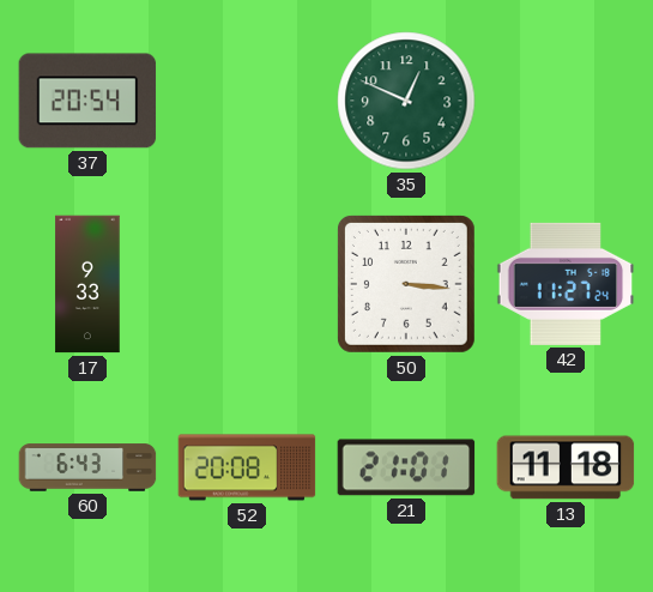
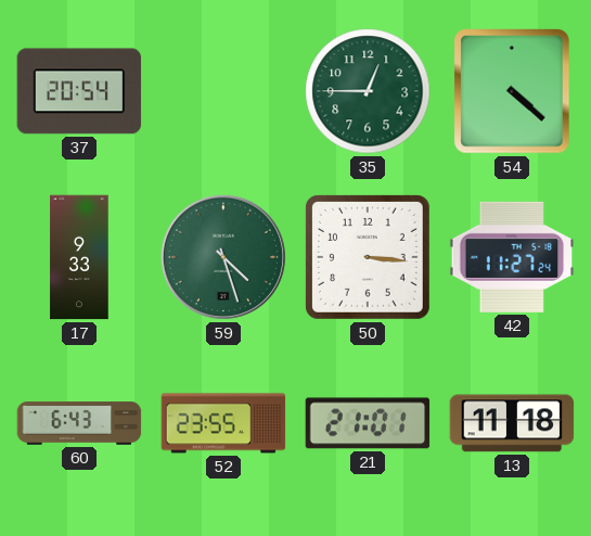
35: 12:49 -> 12:45
54: none -> 4:22
59: none -> 4:27
52: 20:08 -> 23:55
